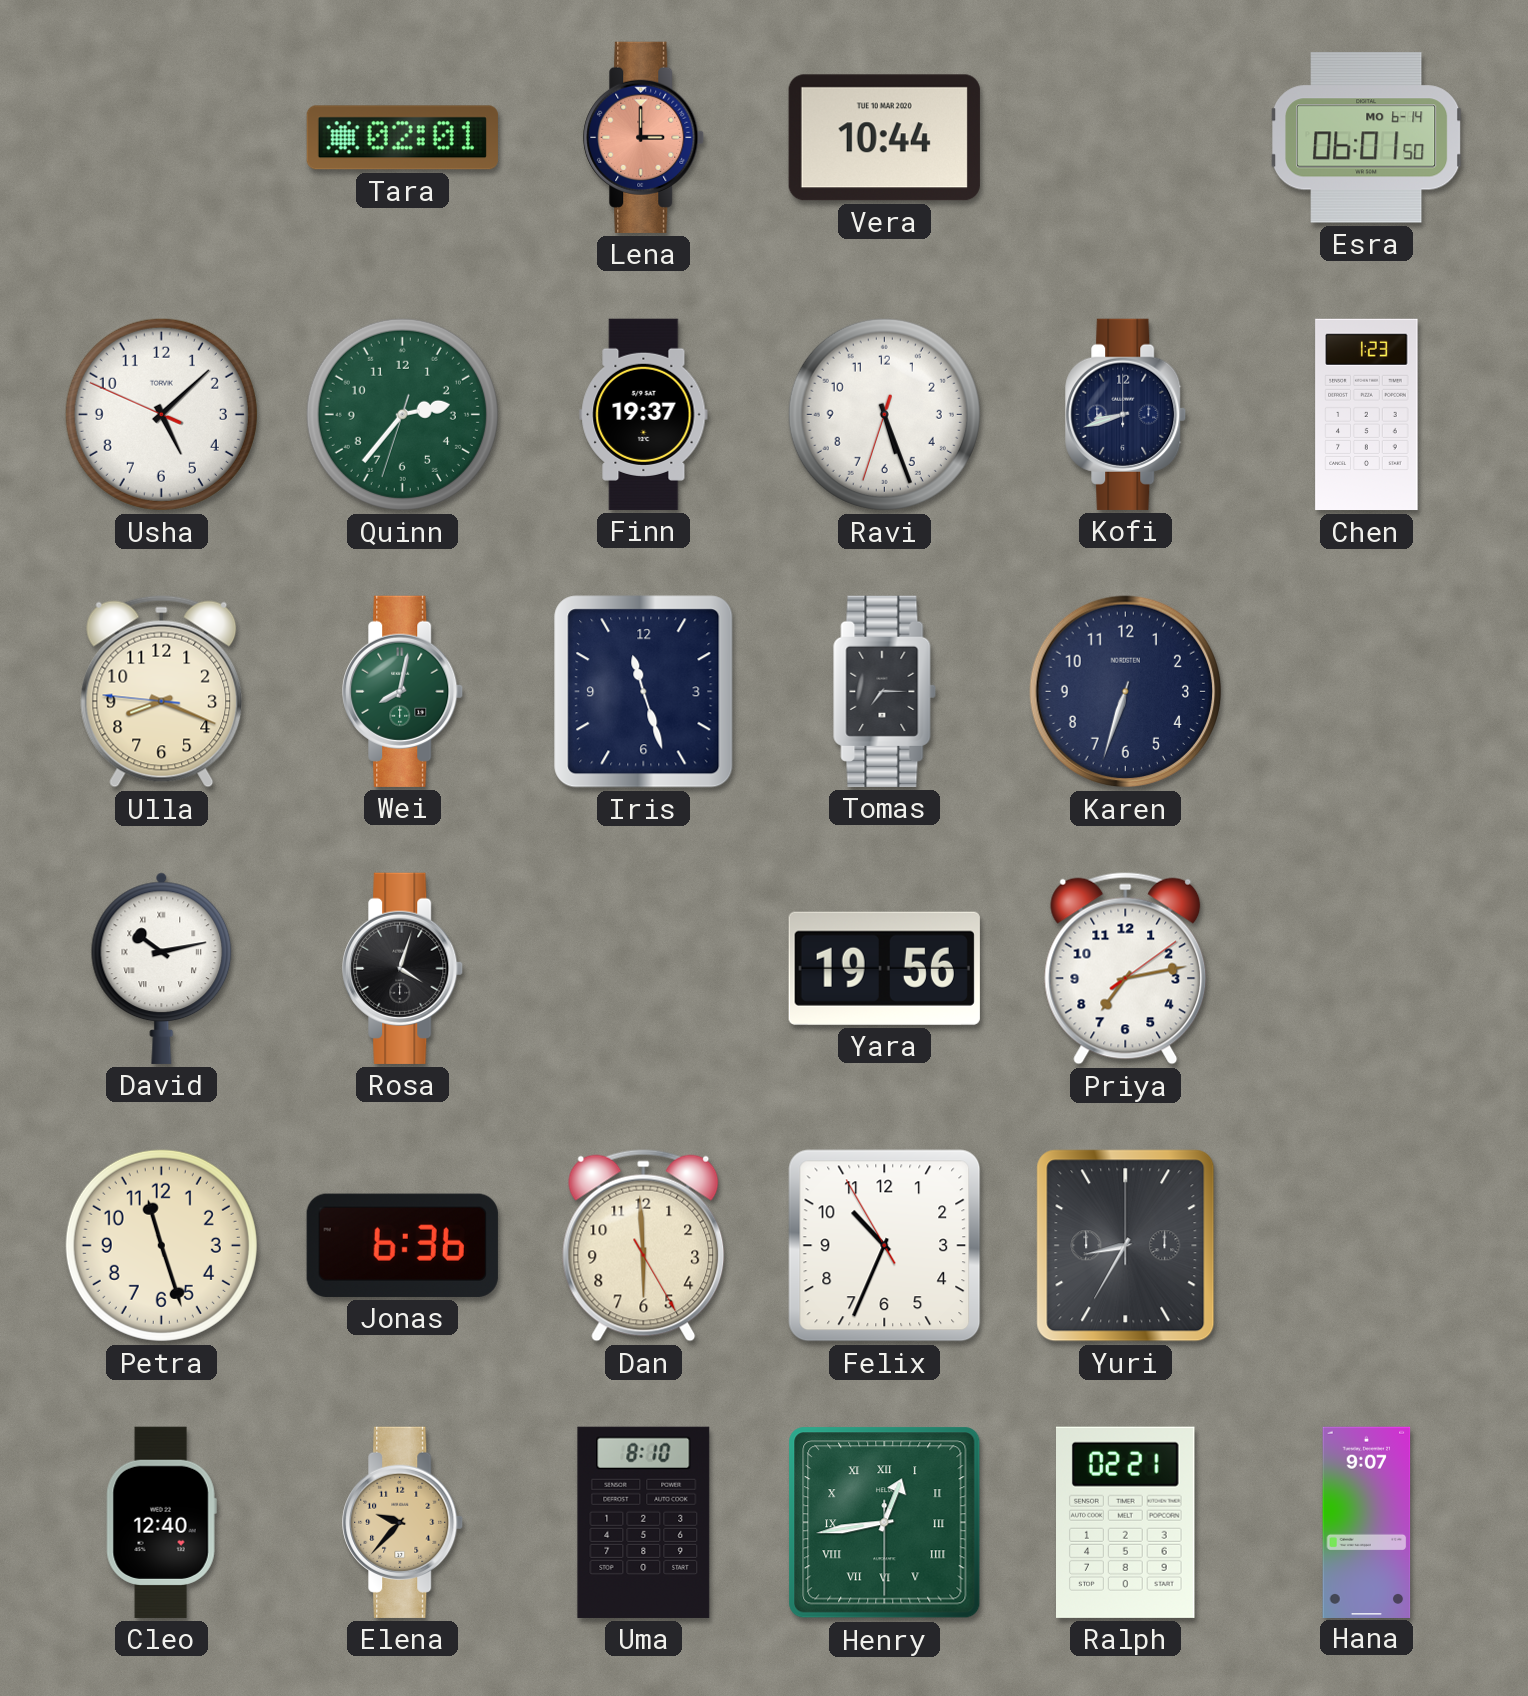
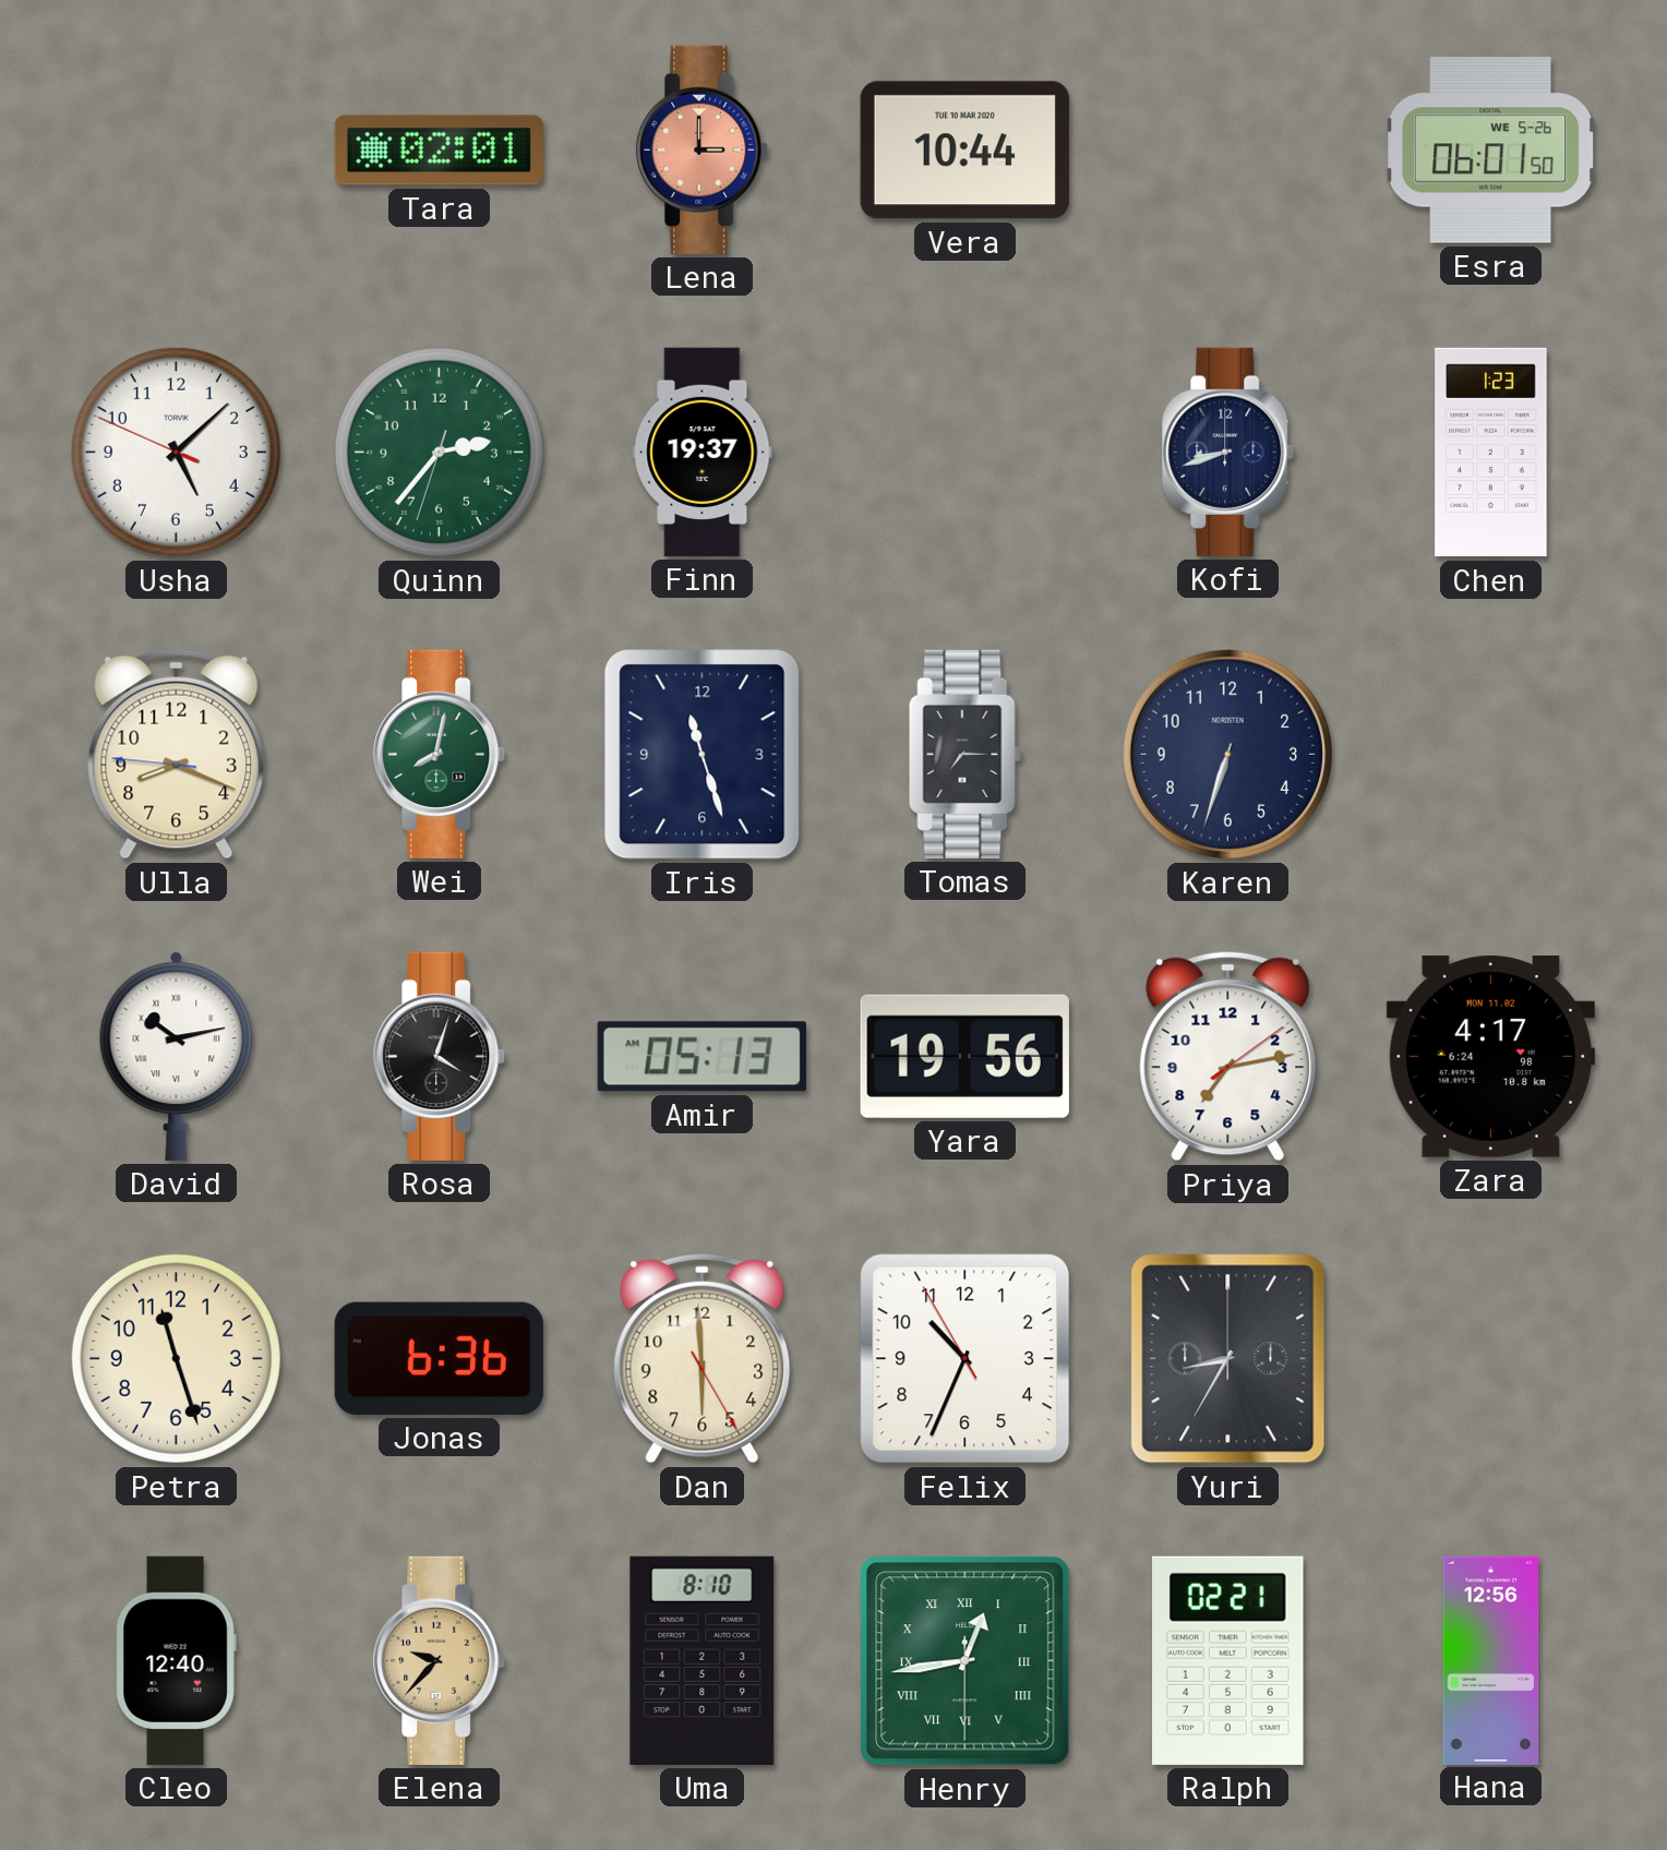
Esra date: MO 6-14 -> WE 5-26
Ravi: 5:26 -> none
Amir: none -> 05:13
Zara: none -> 4:17
Hana: 9:07 -> 12:56
